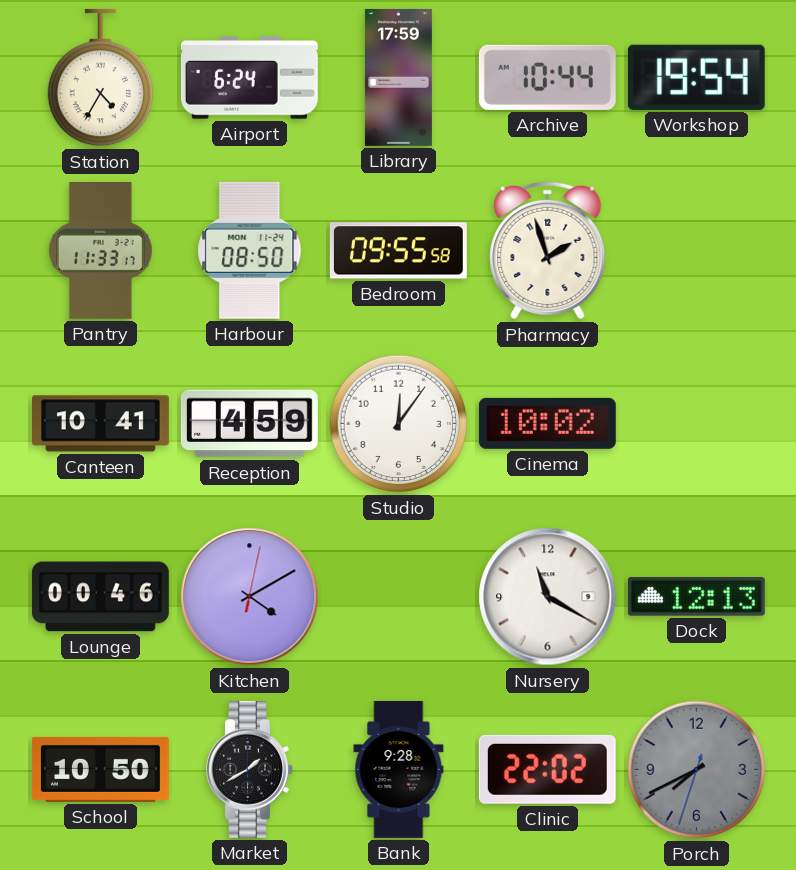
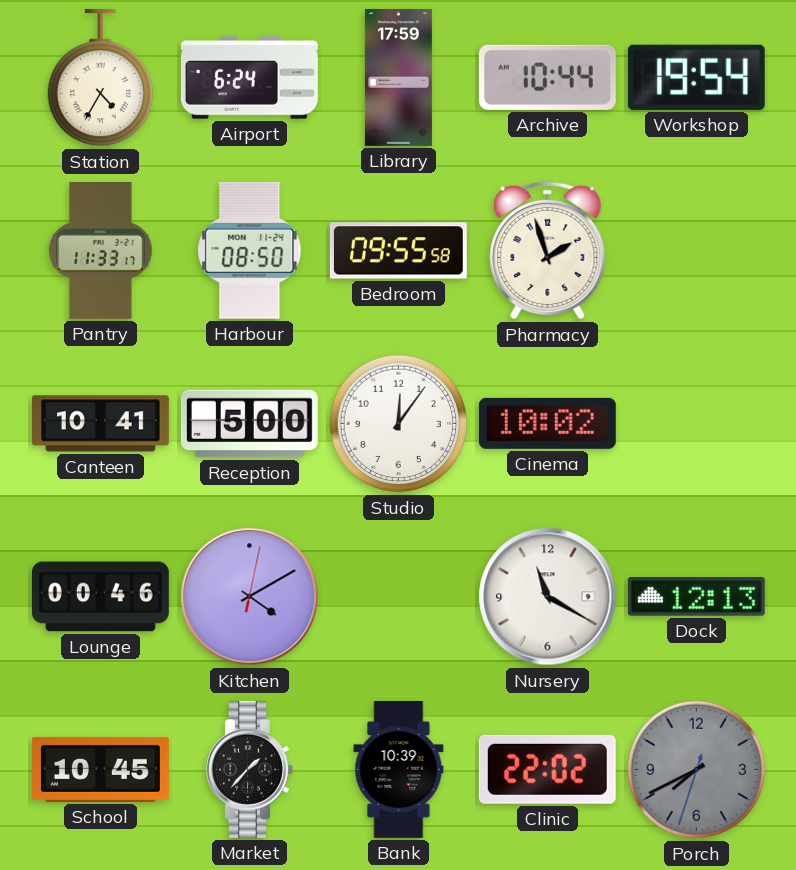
Reception: 4:59 -> 5:00
School: 10:50 -> 10:45
Market: 1:40 -> 1:37
Bank: 9:28 -> 10:39
